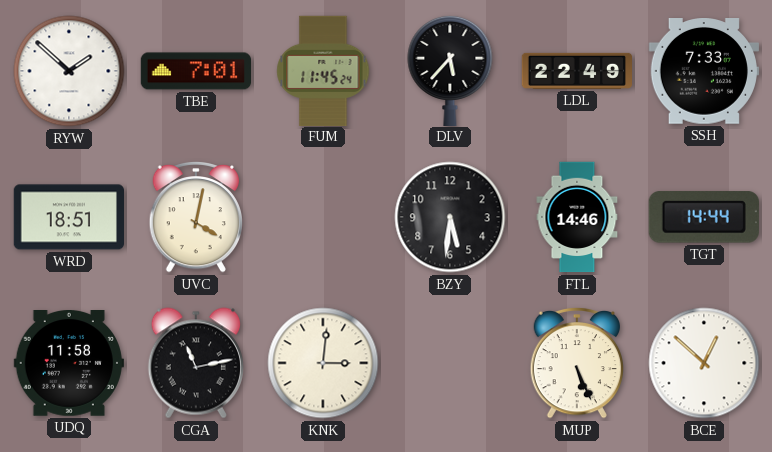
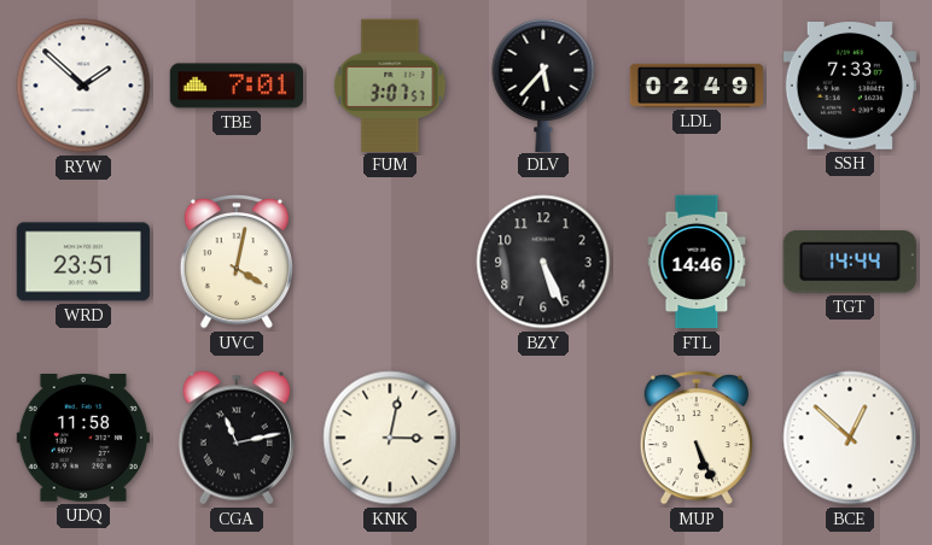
FUM: 11:45 -> 3:07
LDL: 22:49 -> 02:49
WRD: 18:51 -> 23:51
BZY: 5:31 -> 5:26
KNK: 3:01 -> 3:02
